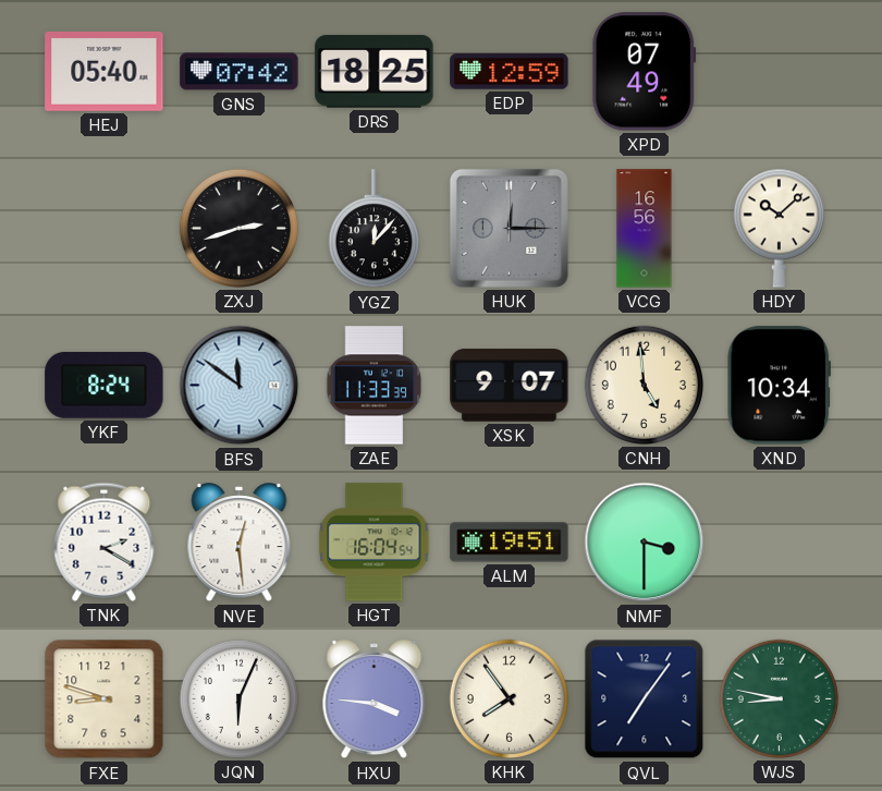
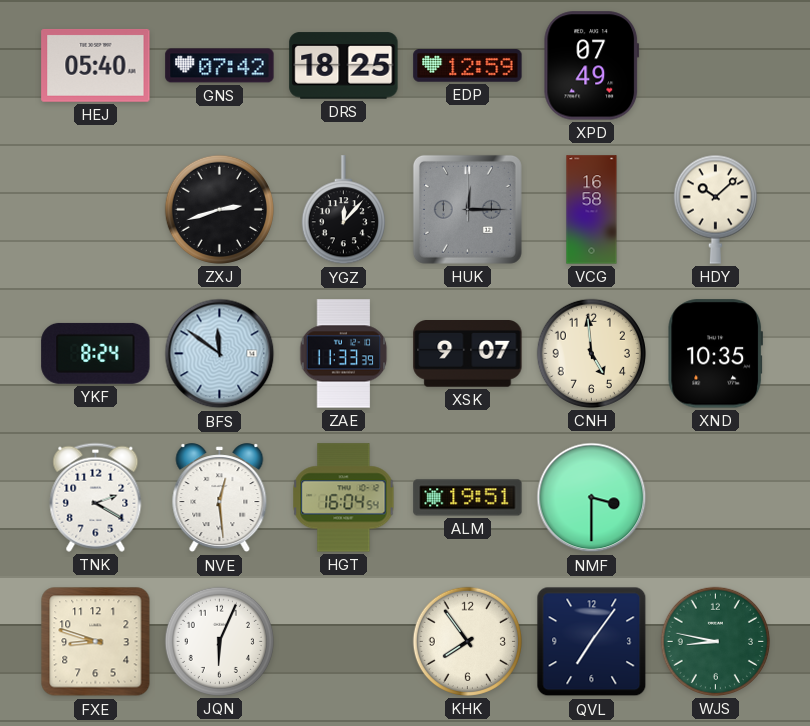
VCG: 16:56 -> 16:58
XND: 10:34 -> 10:35
HXU: 3:46 -> none
